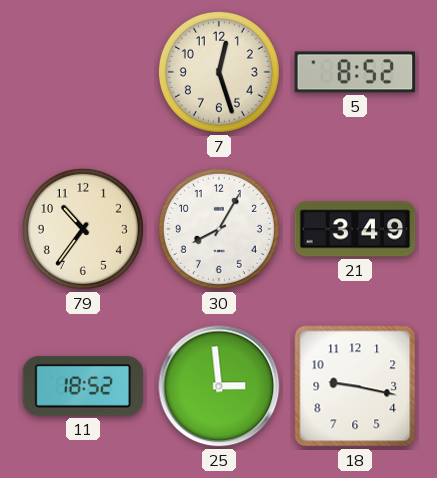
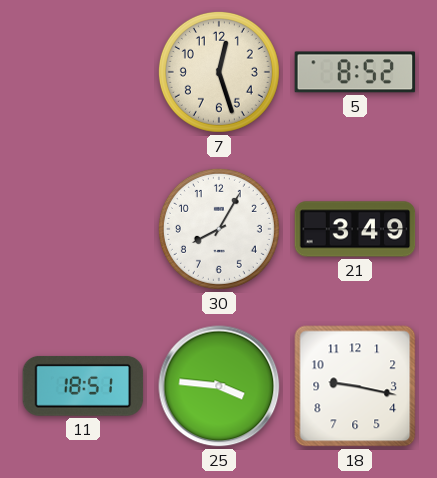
79: 10:36 -> none
11: 18:52 -> 18:51
25: 2:59 -> 3:46
